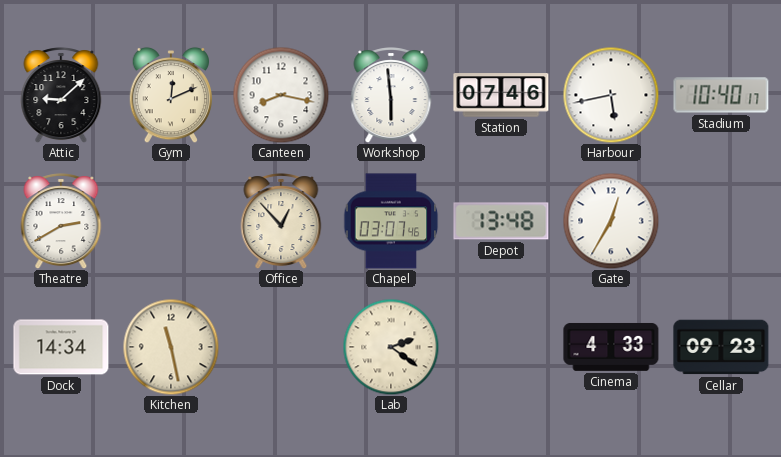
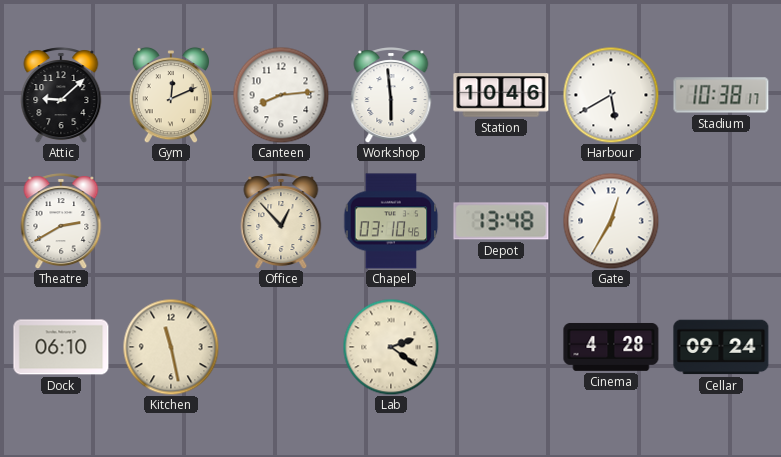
Canteen: 8:17 -> 8:14
Station: 07:46 -> 10:46
Harbour: 5:43 -> 5:40
Stadium: 10:40 -> 10:38
Chapel: 03:07 -> 03:10
Dock: 14:34 -> 06:10
Cinema: 4:33 -> 4:28
Cellar: 09:23 -> 09:24
